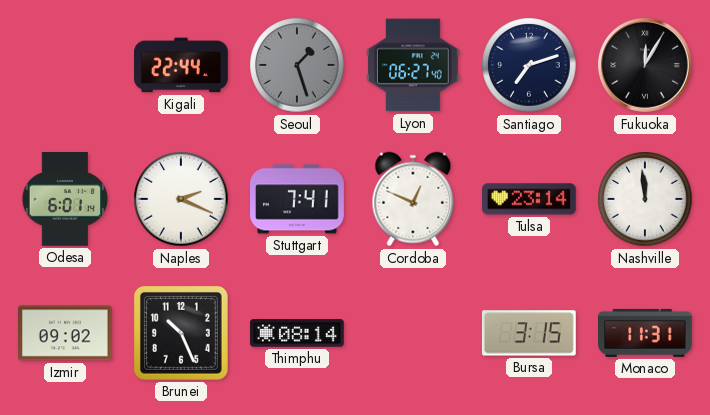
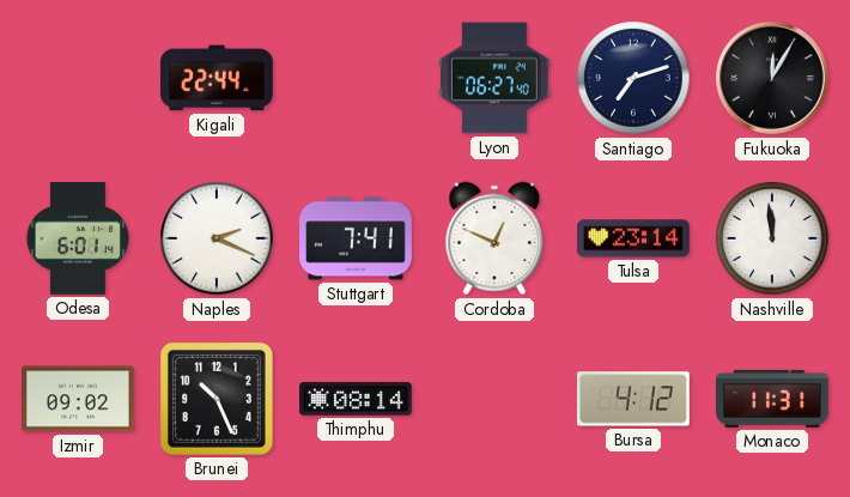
Seoul: 1:27 -> none
Bursa: 3:15 -> 4:12
